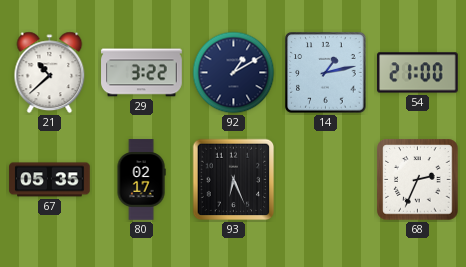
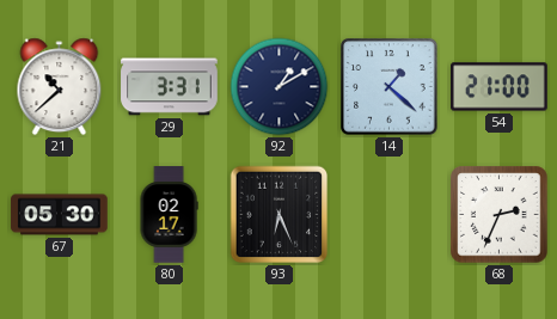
29: 3:22 -> 3:31
14: 1:13 -> 1:22
67: 05:35 -> 05:30
